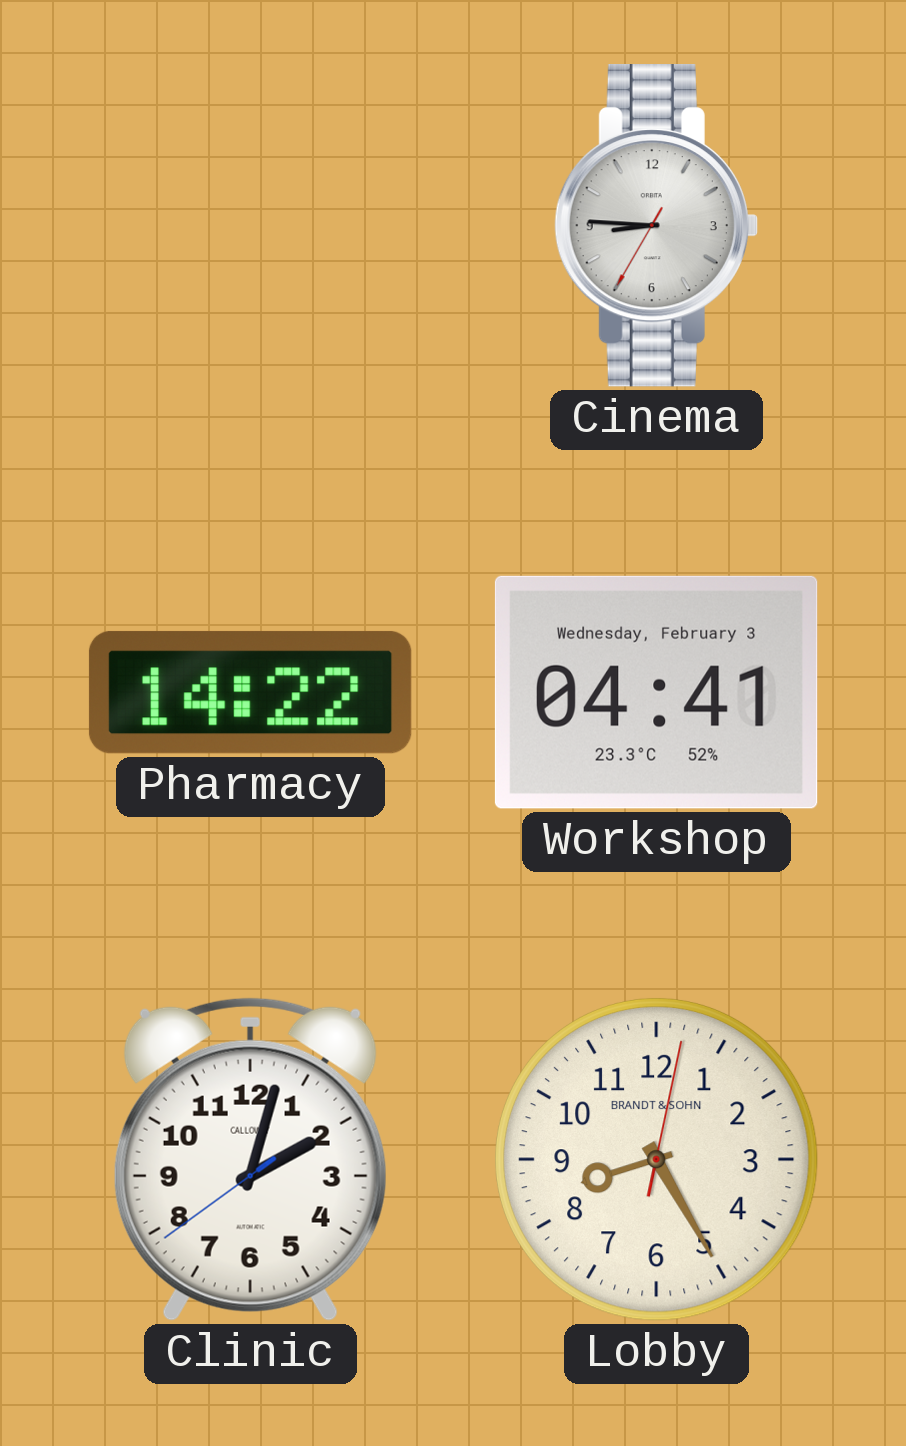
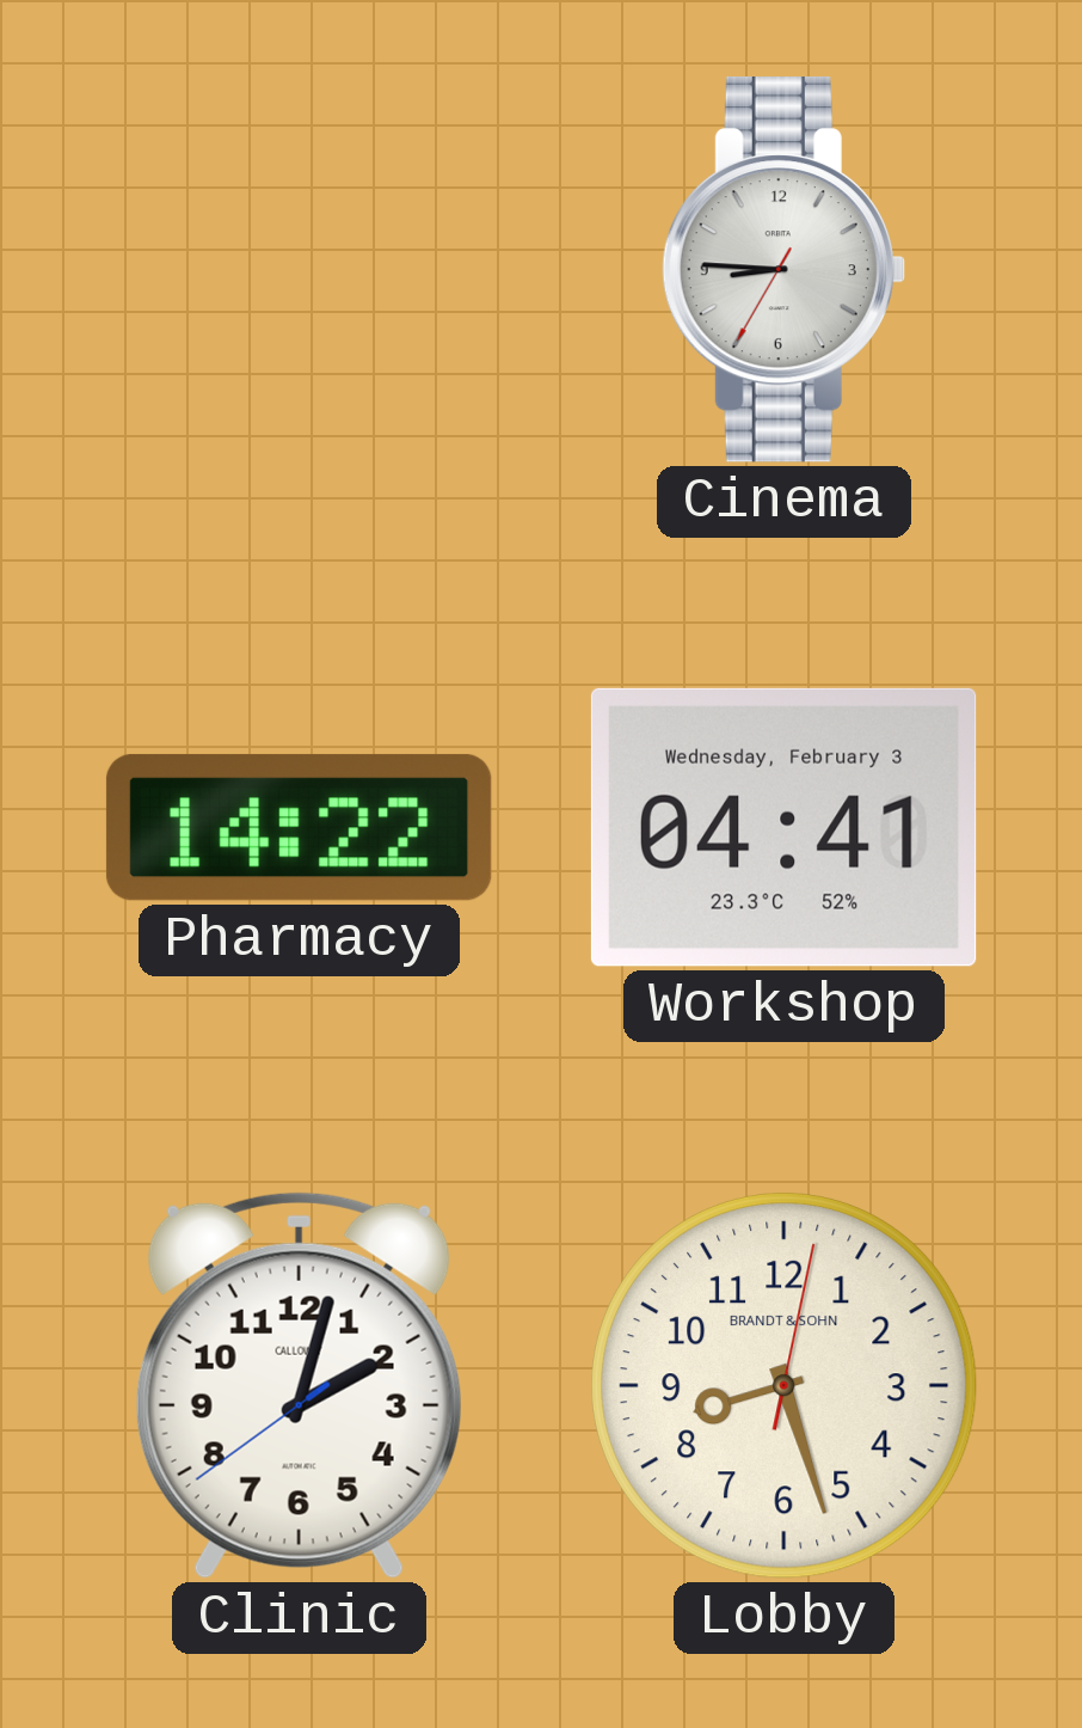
Lobby: 8:25 -> 8:27
